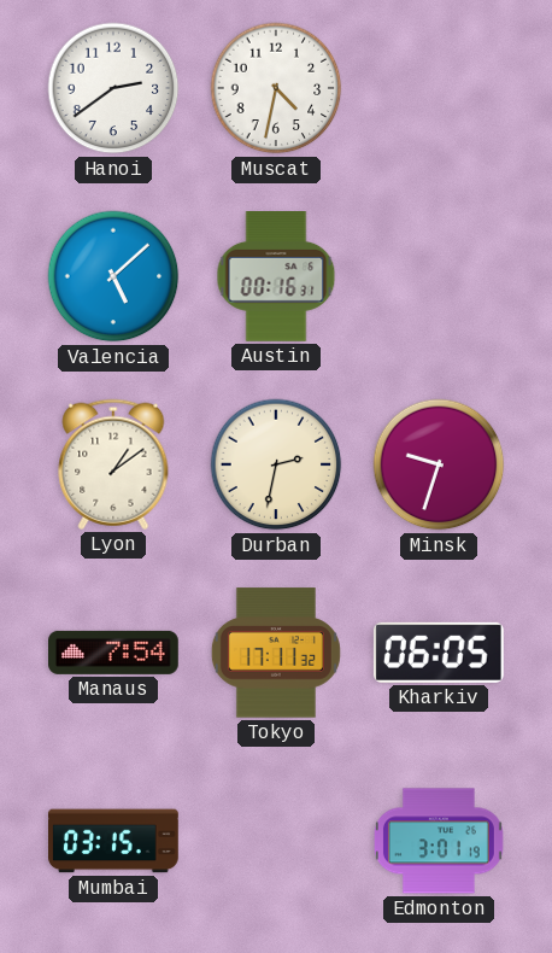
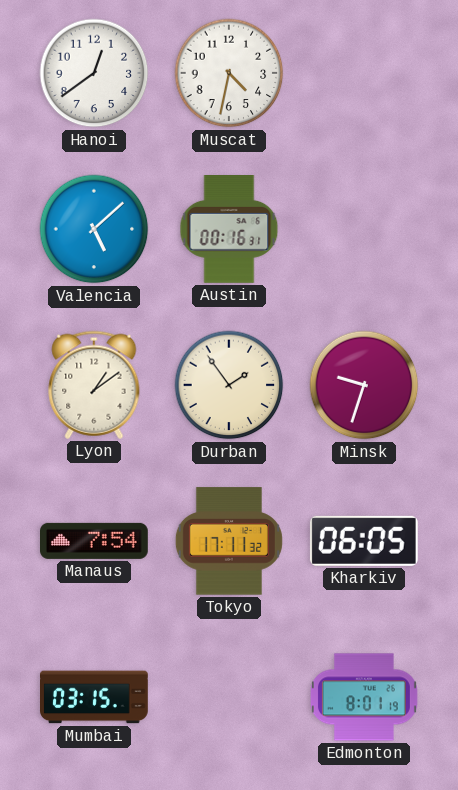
Hanoi: 2:39 -> 12:39
Durban: 2:32 -> 1:54
Edmonton: 3:01 -> 8:01
